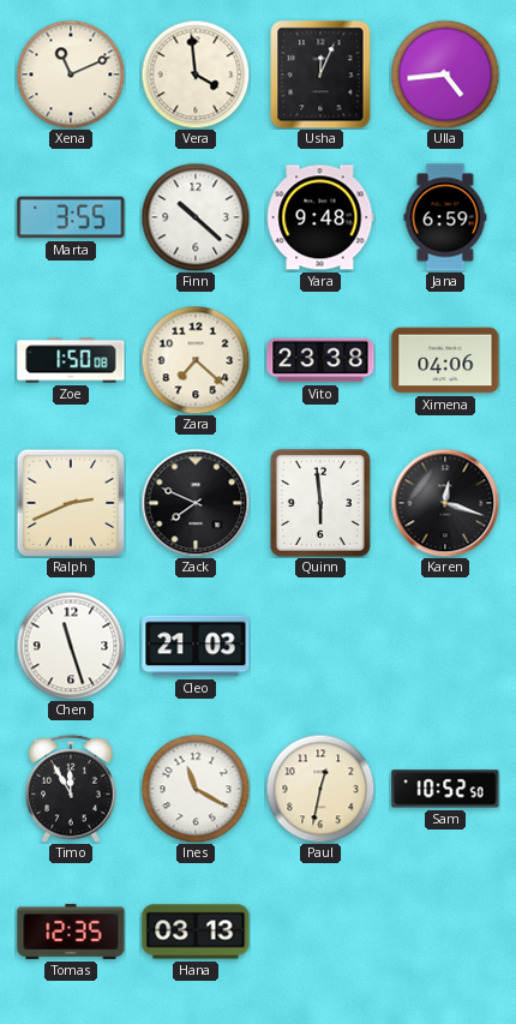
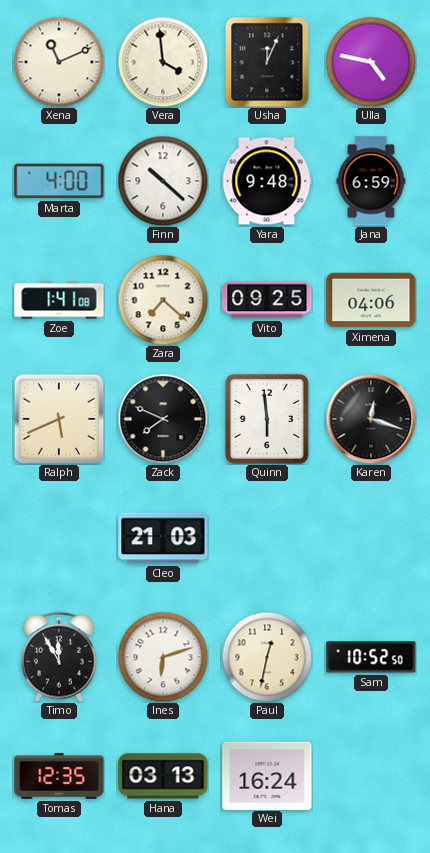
Ulla: 4:44 -> 4:47
Marta: 3:55 -> 4:00
Zoe: 1:50 -> 1:41
Vito: 23:38 -> 09:25
Ralph: 2:41 -> 5:41
Chen: 11:27 -> none
Ines: 11:20 -> 6:12
Wei: none -> 16:24
